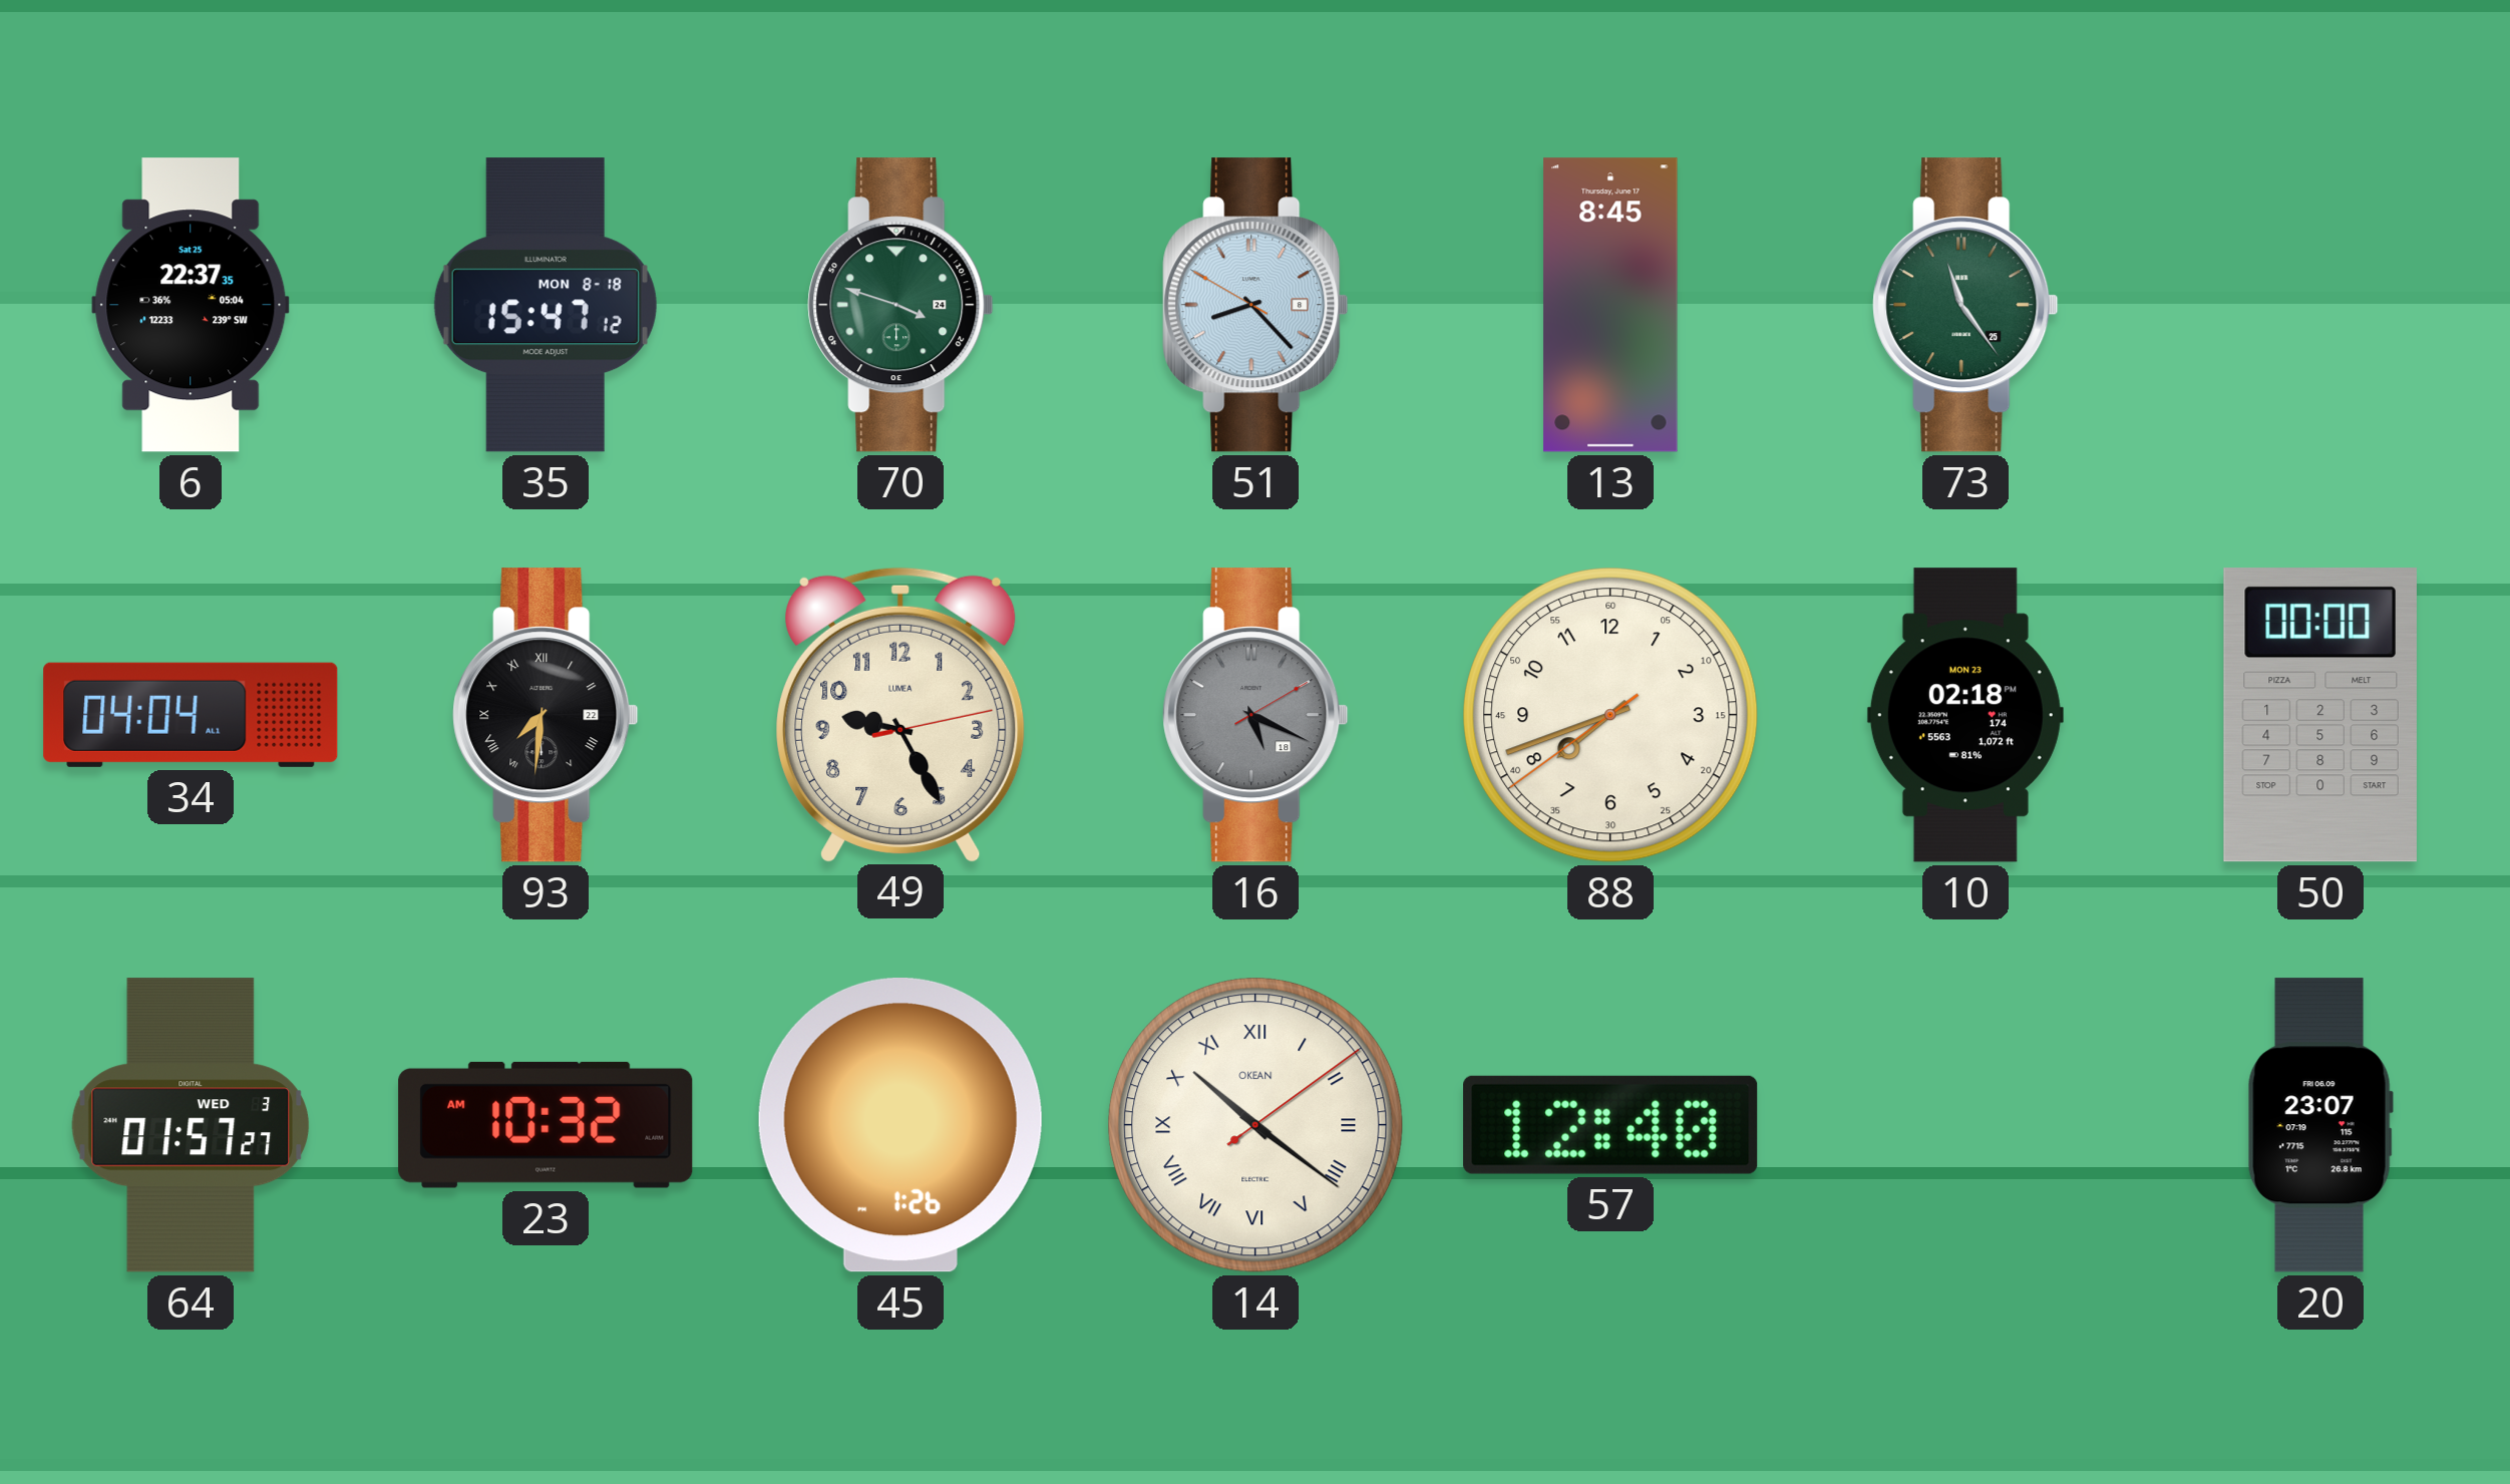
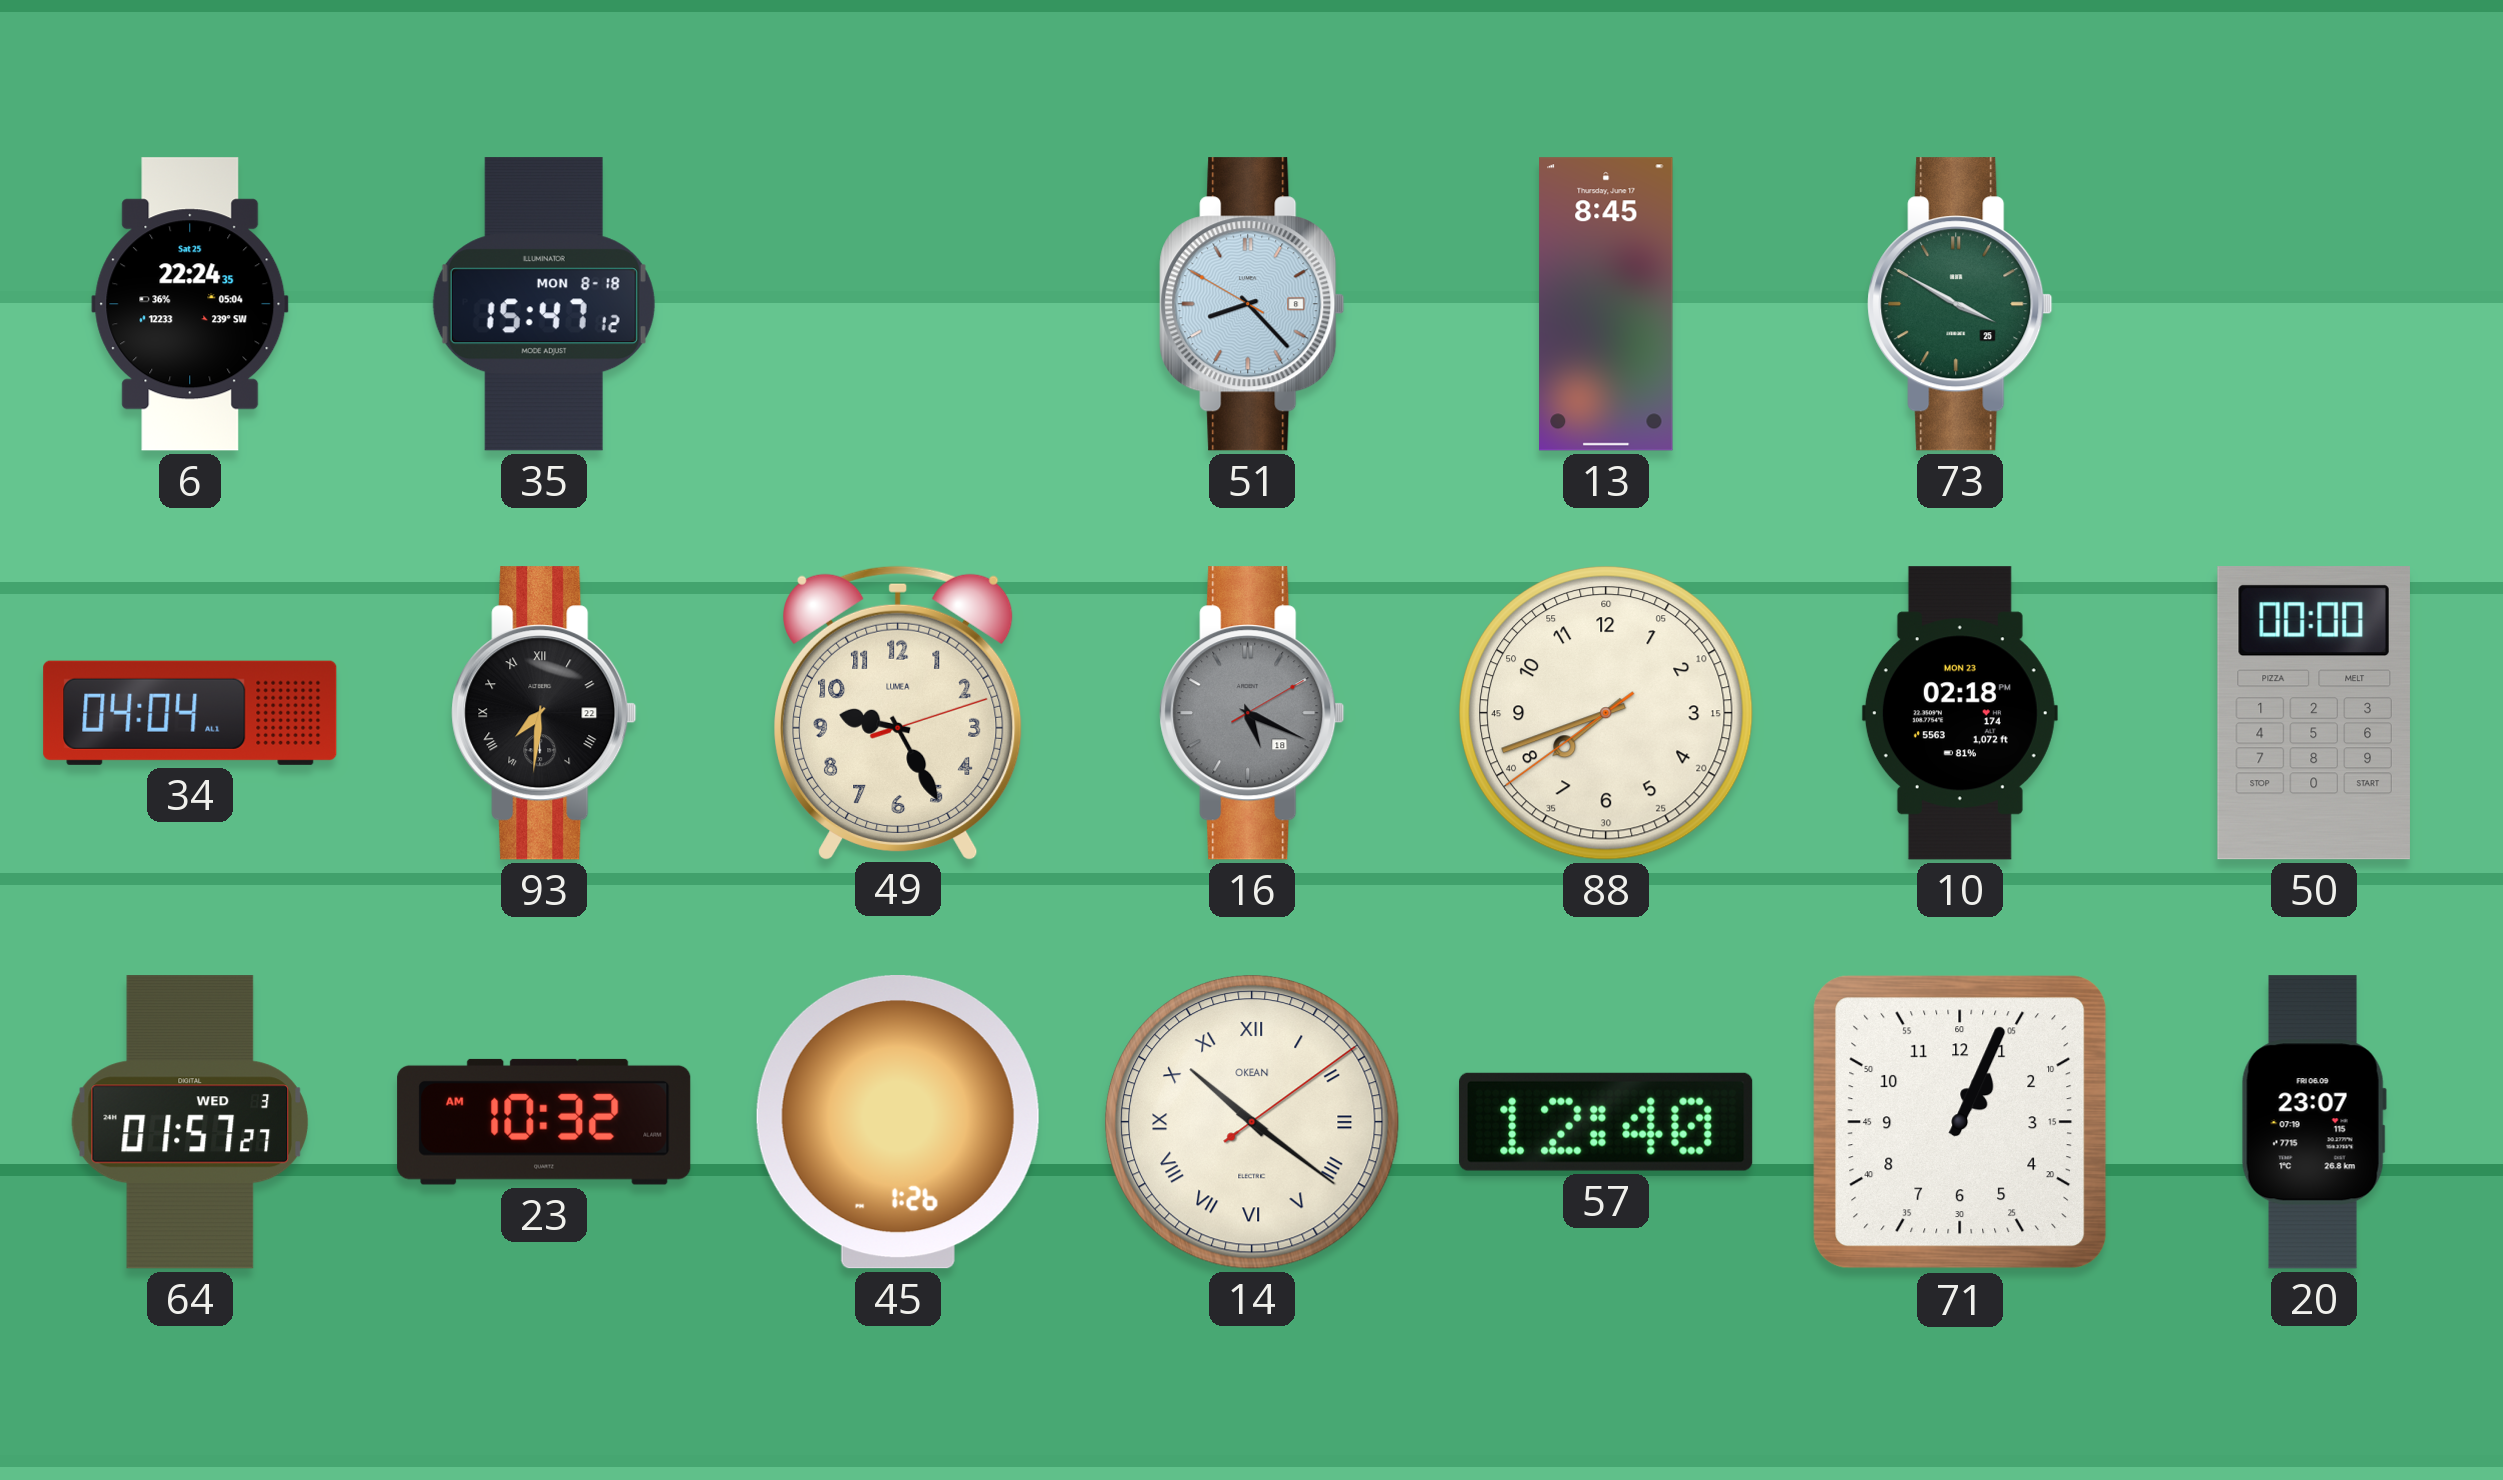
6: 22:37 -> 22:24
70: 3:48 -> none
73: 11:24 -> 3:50
49: 9:25:13 -> 9:25:12
71: none -> 1:04
